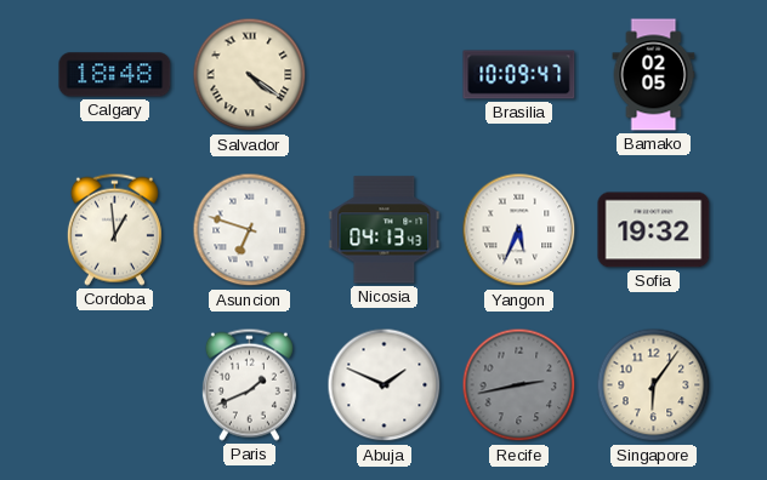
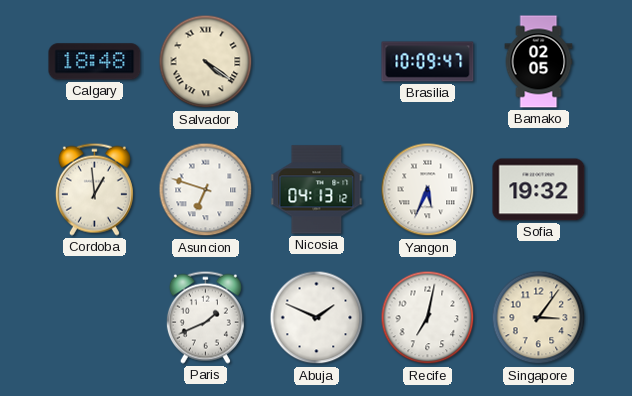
Nicosia: 04:13:43 -> 04:13:12
Recife: 2:43 -> 7:02
Recife dial: grey -> white
Singapore: 6:06 -> 3:06
